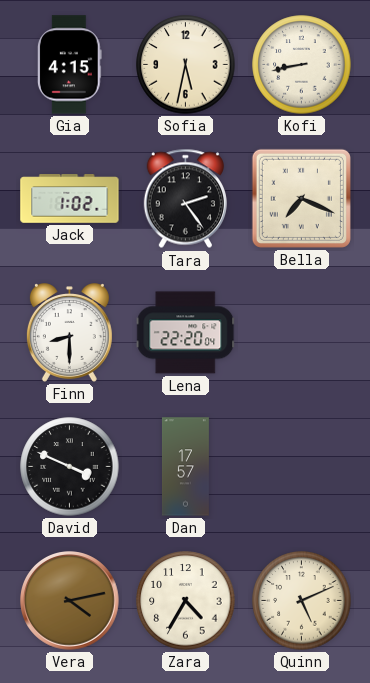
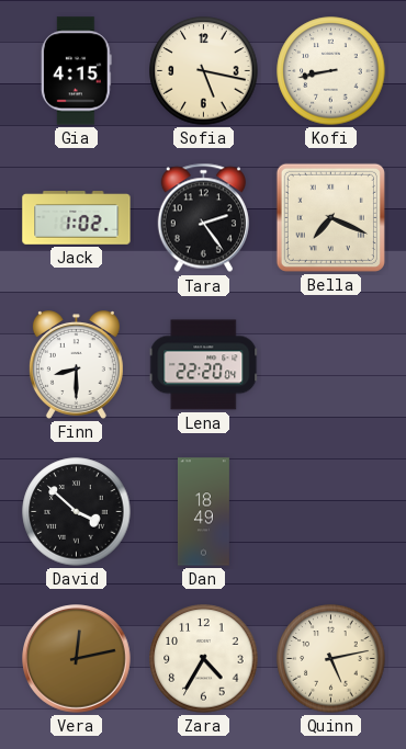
Sofia: 5:32 -> 5:17
David: 3:49 -> 3:52
Dan: 17:57 -> 18:49
Vera: 4:13 -> 12:13
Quinn: 5:11 -> 5:13
